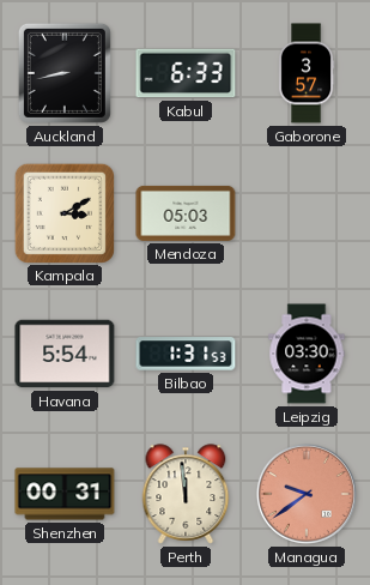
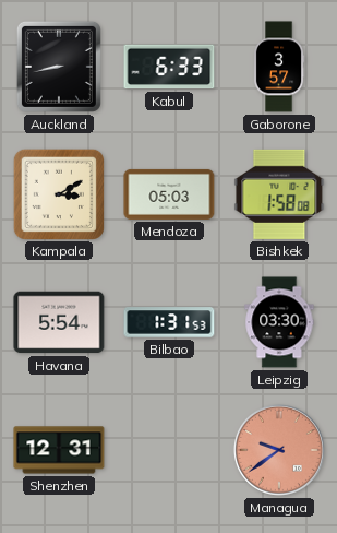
Bishkek: none -> 1:58
Shenzhen: 00:31 -> 12:31
Perth: 11:59 -> none
